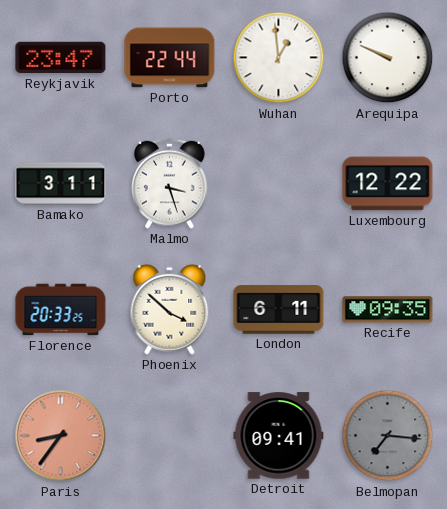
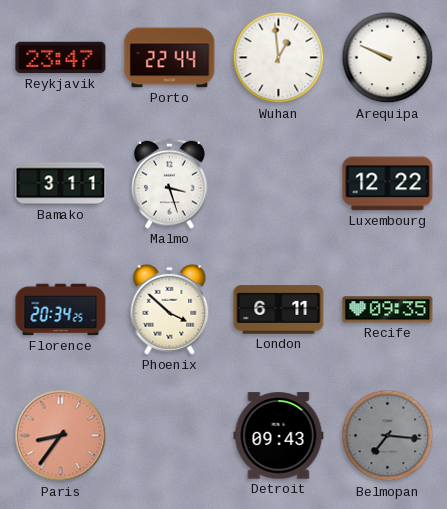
Florence: 20:33 -> 20:34
Detroit: 09:41 -> 09:43
